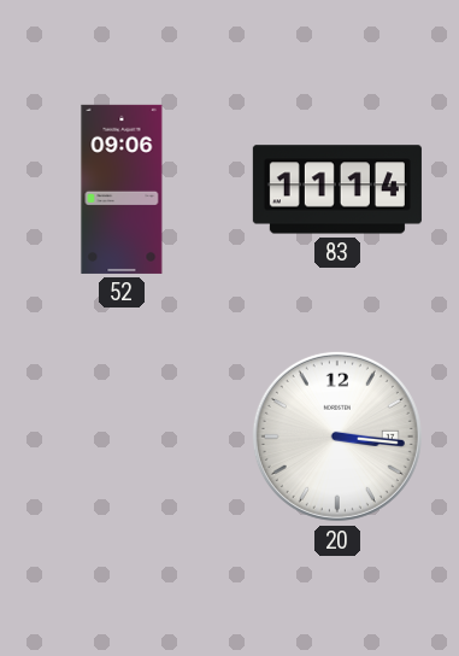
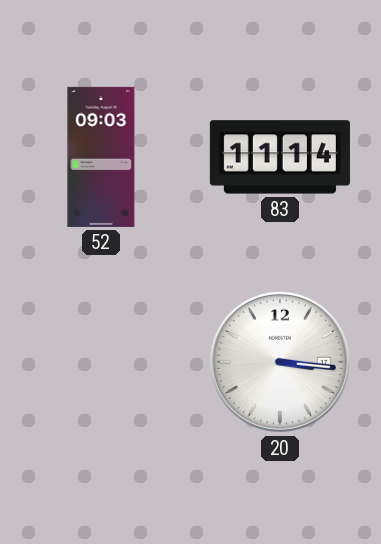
52: 09:06 -> 09:03
